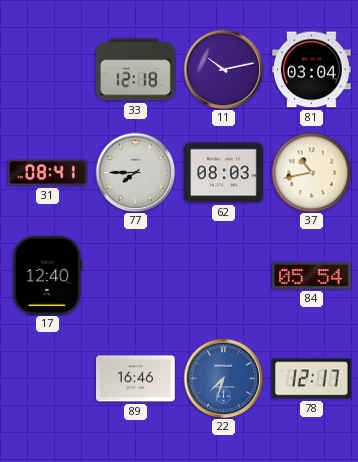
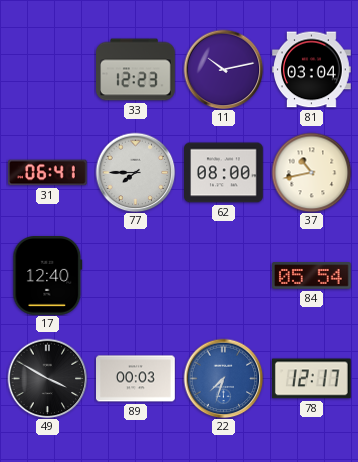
33: 12:18 -> 12:23
31: 08:41 -> 06:41
62: 08:03 -> 08:00
49: none -> 3:50
89: 16:46 -> 00:03
